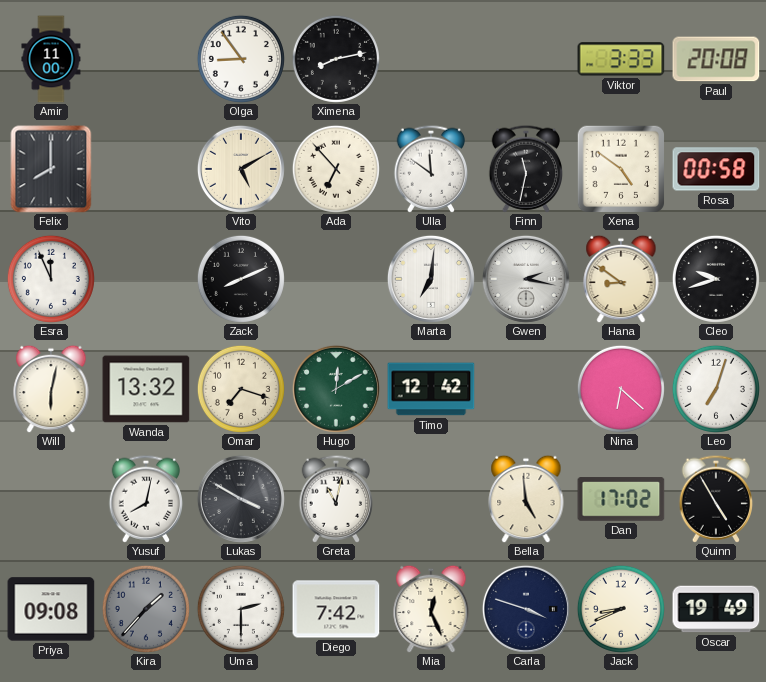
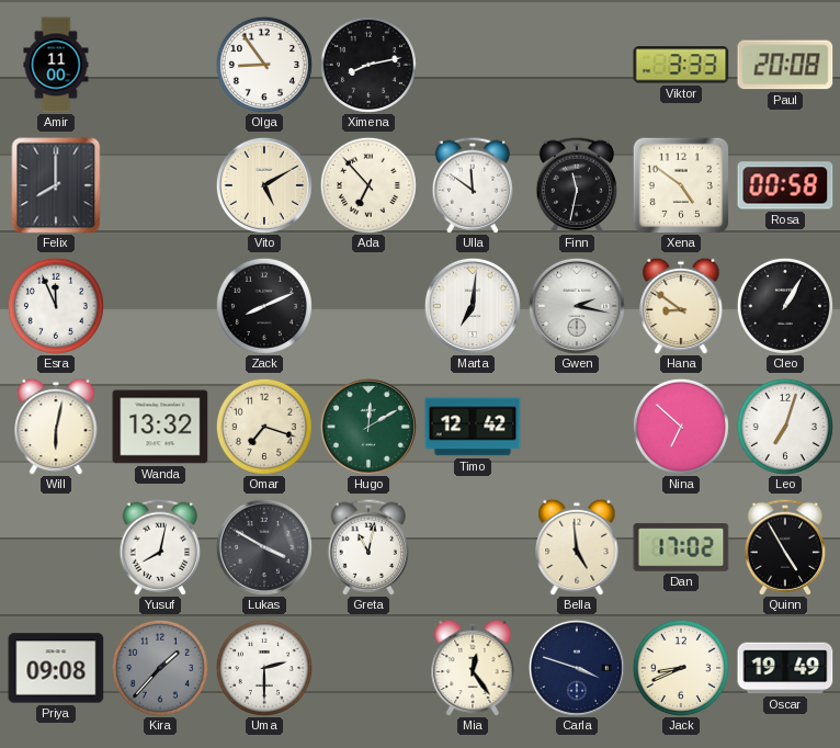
Cleo: 9:42 -> 1:05
Nina: 6:22 -> 6:52
Diego: 7:42 -> none
Mia: 12:26 -> 12:24
